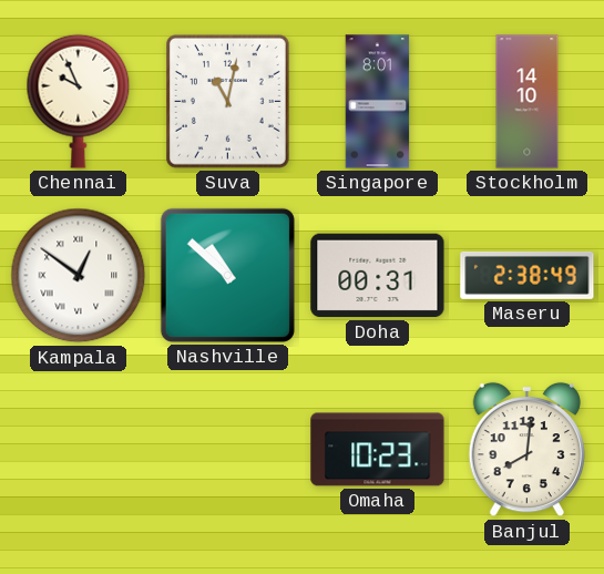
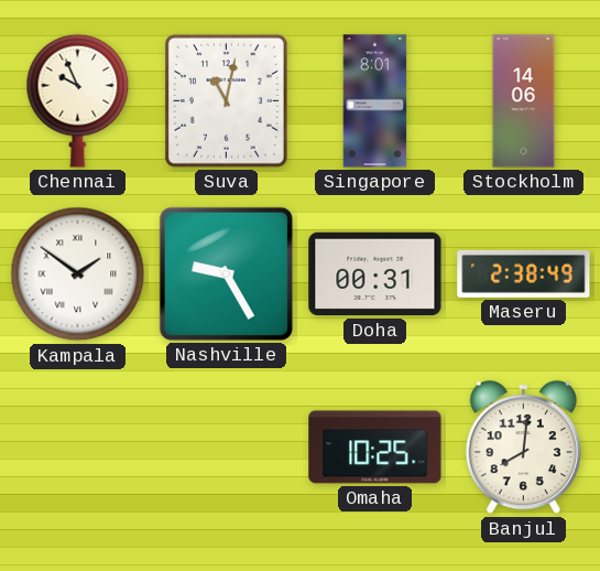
Stockholm: 14:10 -> 14:06
Kampala: 12:51 -> 1:51
Nashville: 10:52 -> 9:25
Omaha: 10:23 -> 10:25
